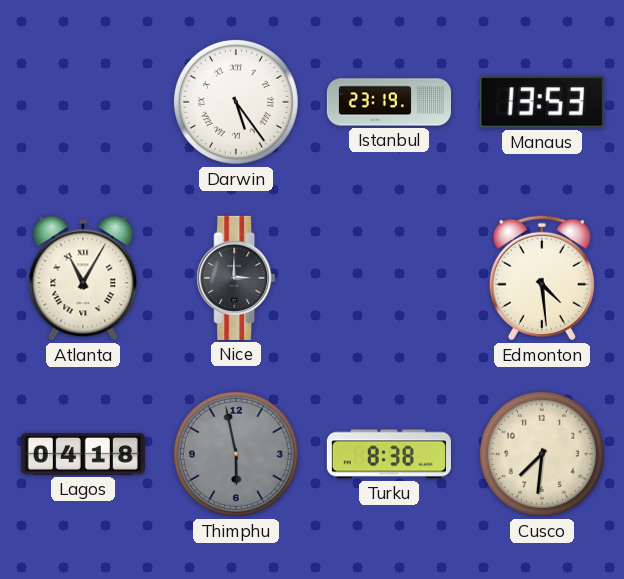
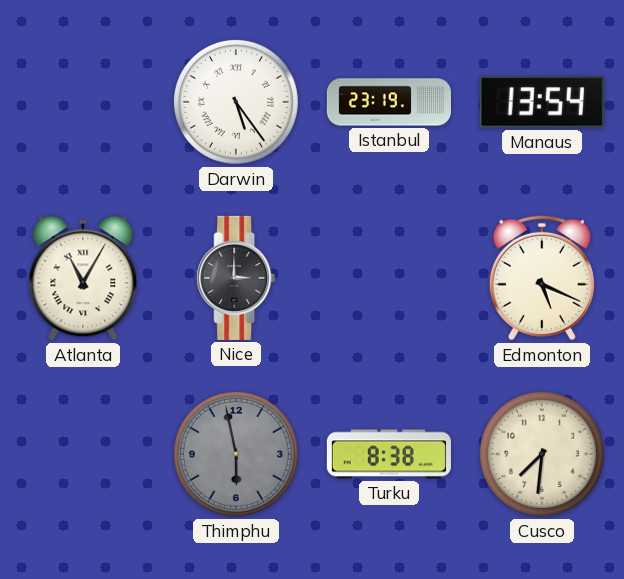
Manaus: 13:53 -> 13:54
Edmonton: 4:29 -> 5:19
Lagos: 04:18 -> none
